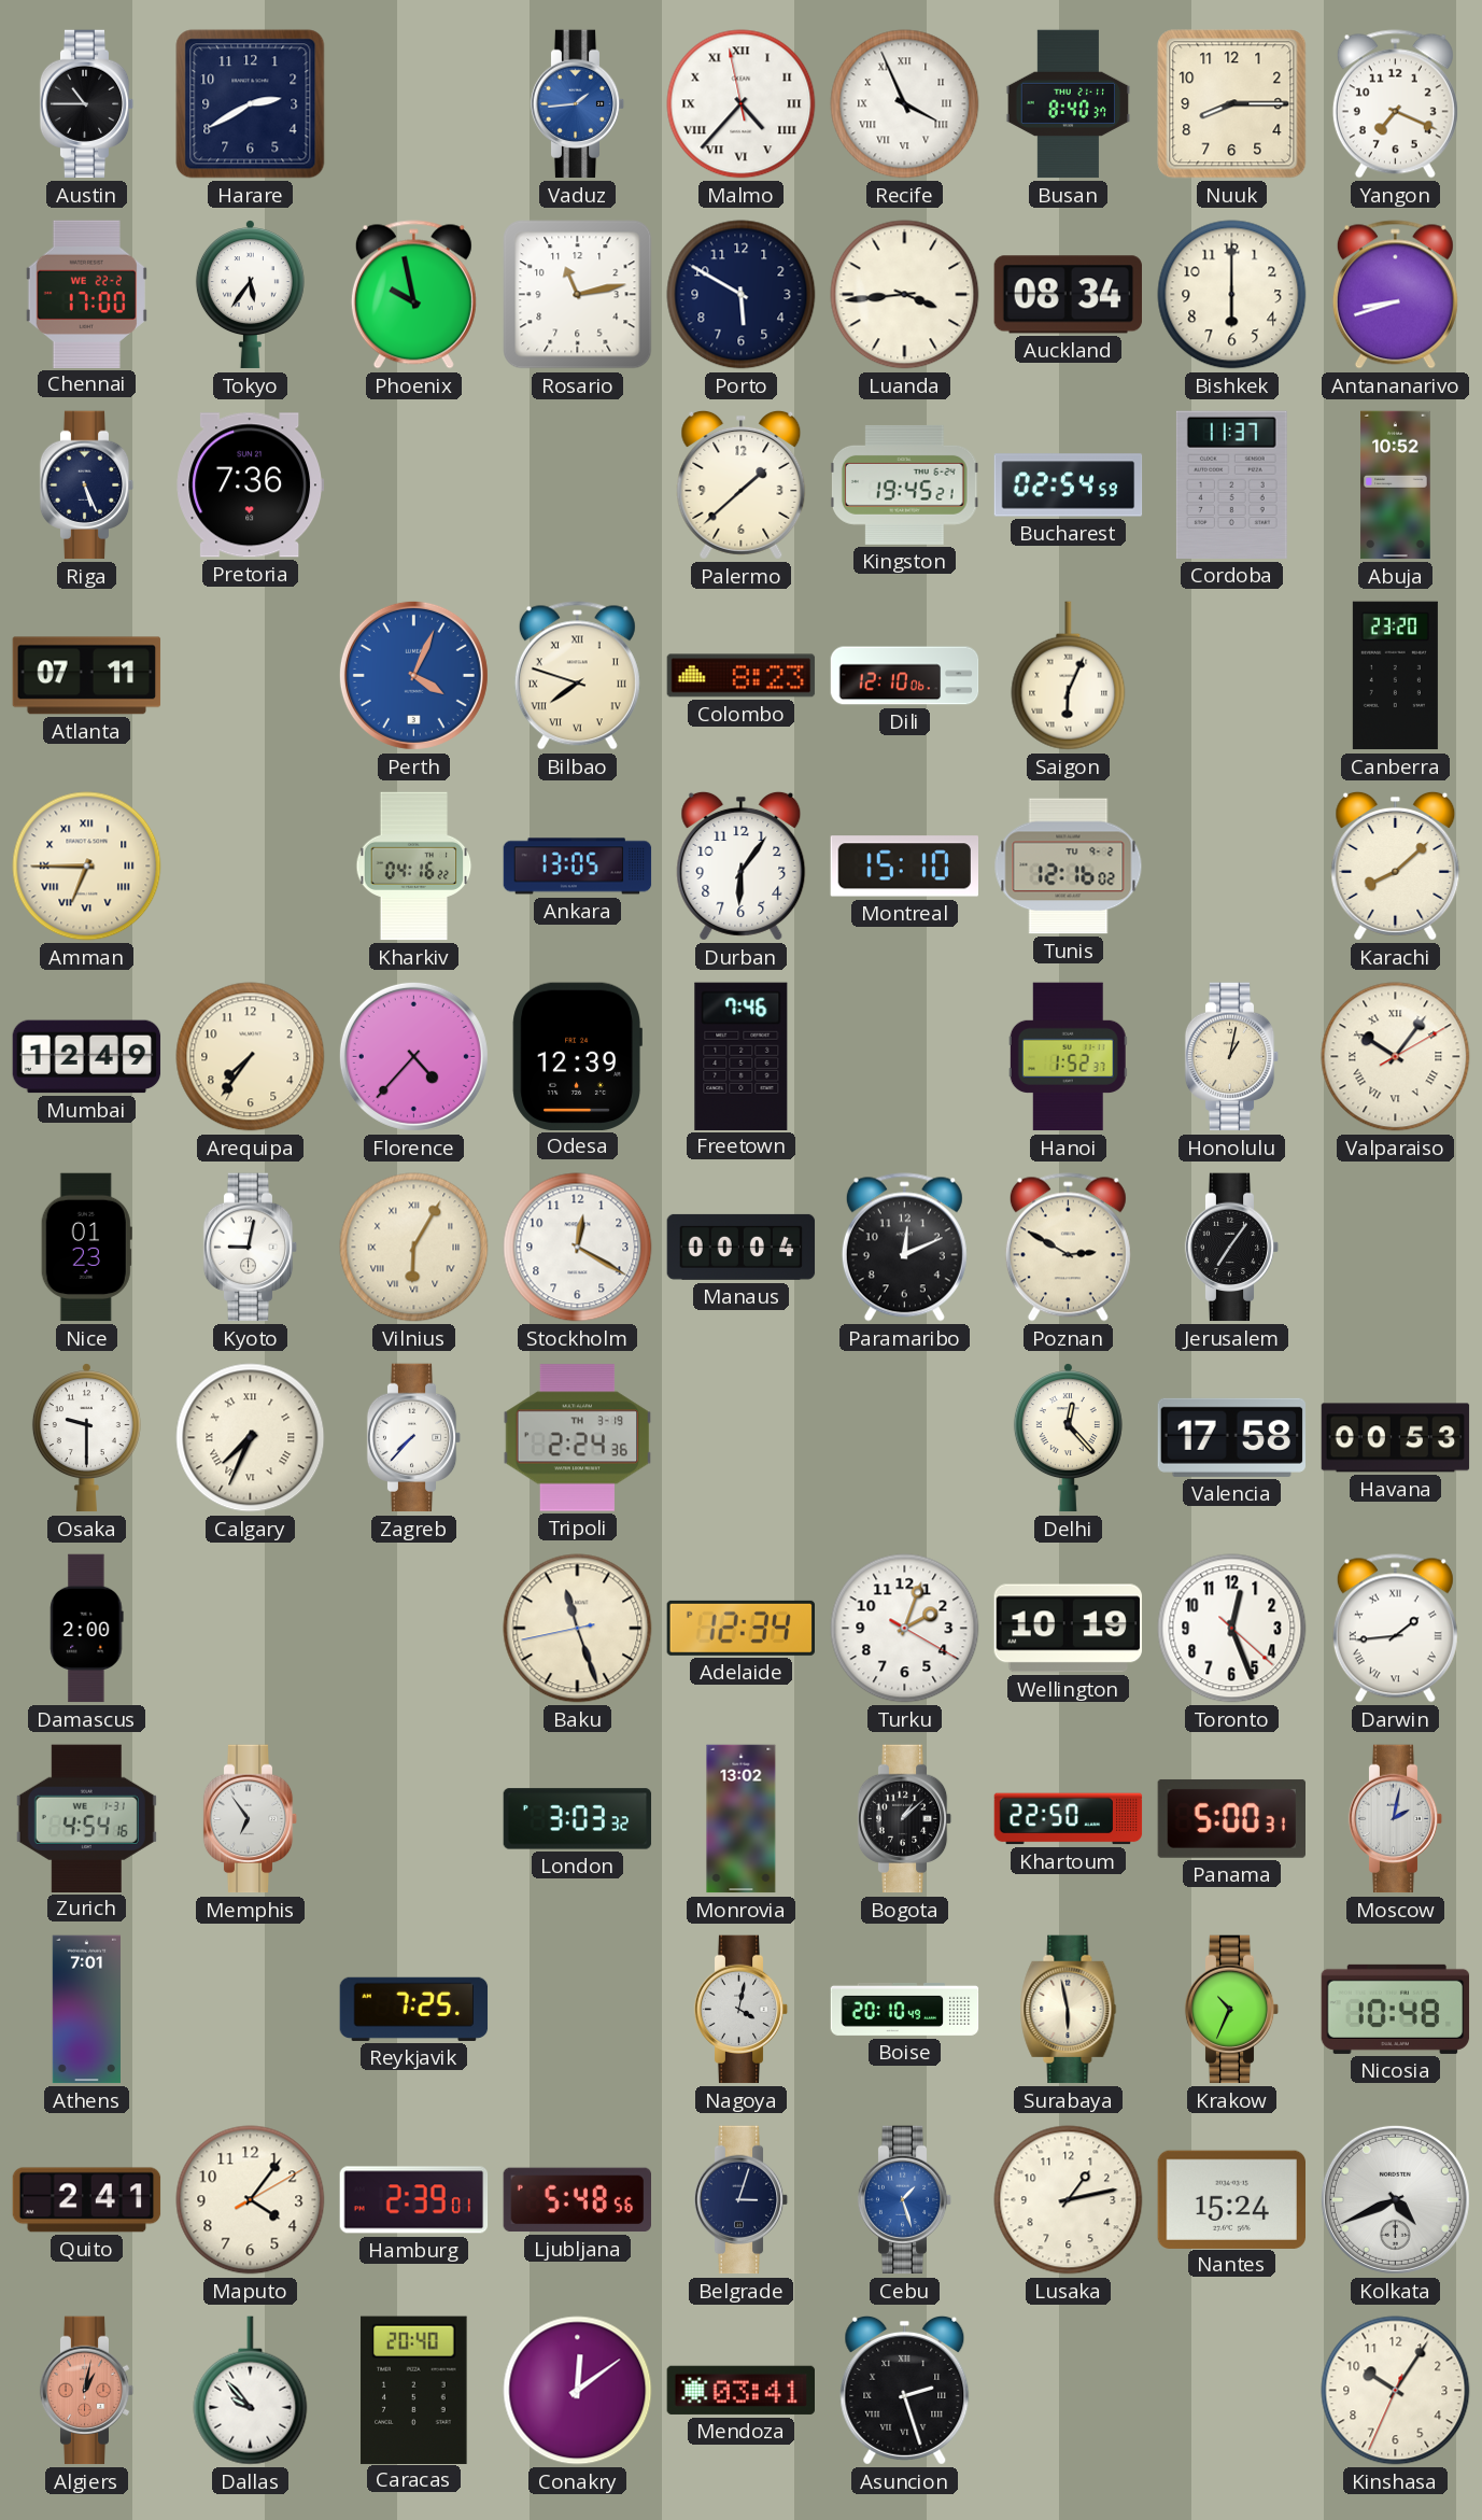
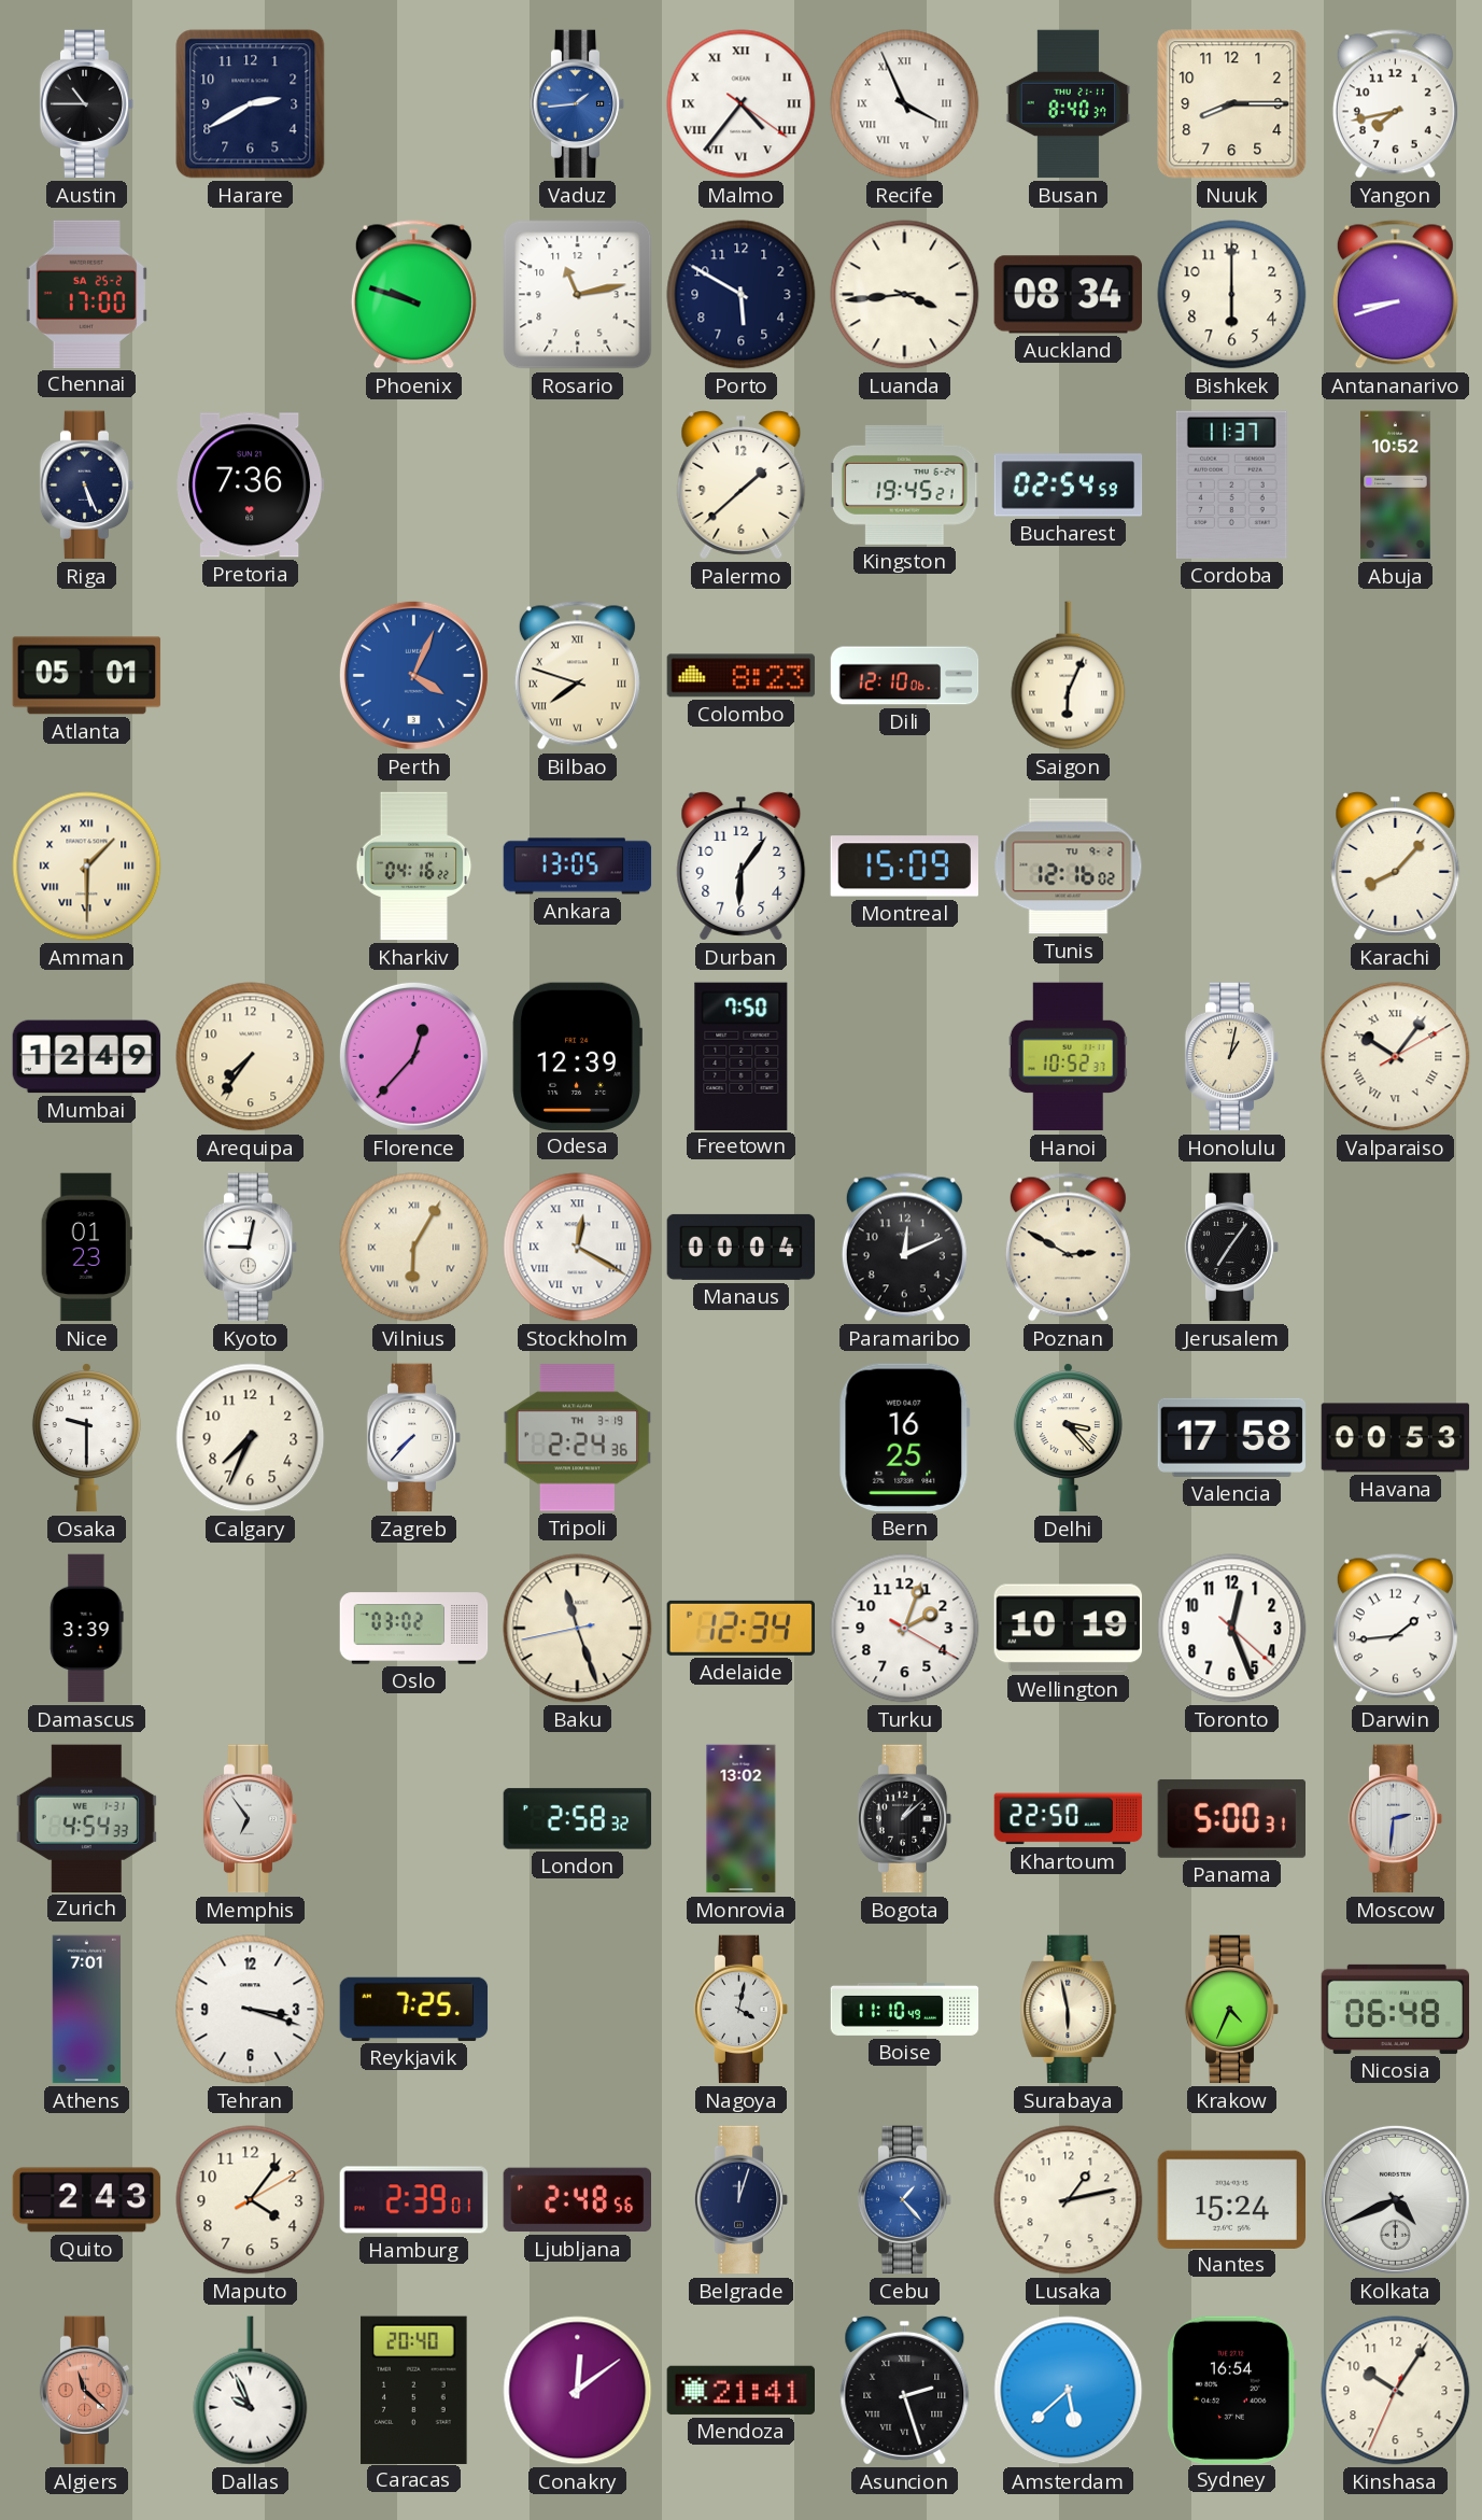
Malmo: 4:36:58 -> 4:36:21
Yangon: 7:19 -> 7:43
Chennai date: WE 22-2 -> SA 25-2
Tokyo: 5:36 -> none
Phoenix: 9:58 -> 9:48
Atlanta: 07:11 -> 05:01
Canberra: 23:20 -> none
Amman: 6:45 -> 1:30
Montreal: 15:10 -> 15:09
Karachi: 8:08 -> 8:07
Florence: 4:37 -> 12:37
Freetown: 7:46 -> 7:50
Hanoi: 1:52 -> 10:52
Stockholm numerals: Arabic -> Roman
Calgary numerals: Roman -> Arabic
Bern: none -> 16:25
Delhi: 12:23 -> 3:23
Damascus: 2:00 -> 3:39
Oslo: none -> 03:02
Darwin numerals: Roman -> Arabic
Zurich: 4:54:16 -> 4:54:33
London: 3:03 -> 2:58
Moscow: 2:02 -> 2:31
Tehran: none -> 3:18
Boise: 20:10 -> 11:10
Krakow: 10:34 -> 4:34
Nicosia: 10:48 -> 06:48
Quito: 2:41 -> 2:43
Ljubljana: 5:48 -> 2:48
Belgrade: 3:03 -> 12:03
Cebu: 1:27 -> 1:23
Algiers: 1:02 -> 11:22
Dallas: 9:53 -> 9:56
Mendoza: 03:41 -> 21:41
Amsterdam: none -> 5:38
Sydney: none -> 16:54
